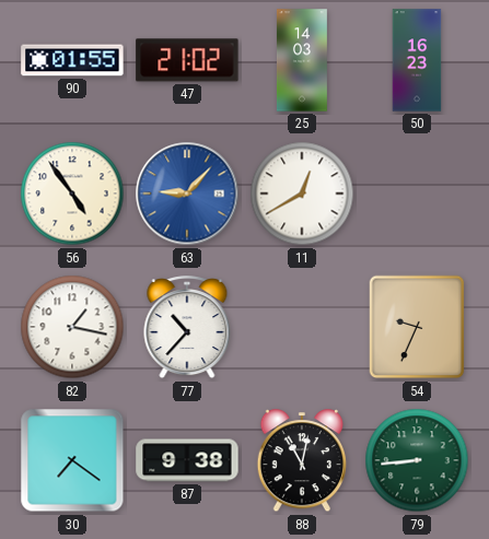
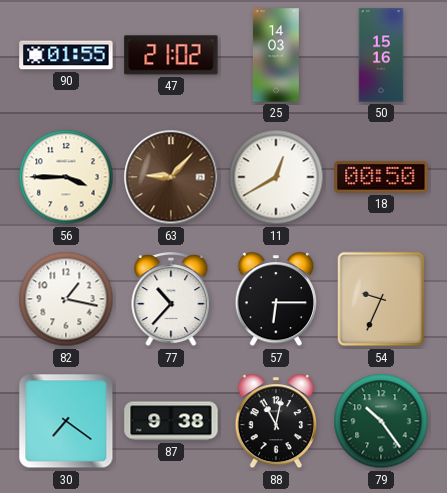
50: 16:23 -> 15:16
56: 4:54 -> 3:45
63 dial: blue -> brown
18: none -> 00:50
57: none -> 6:15
79: 8:44 -> 10:24
